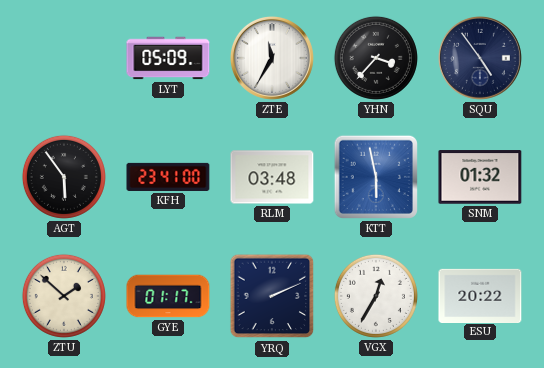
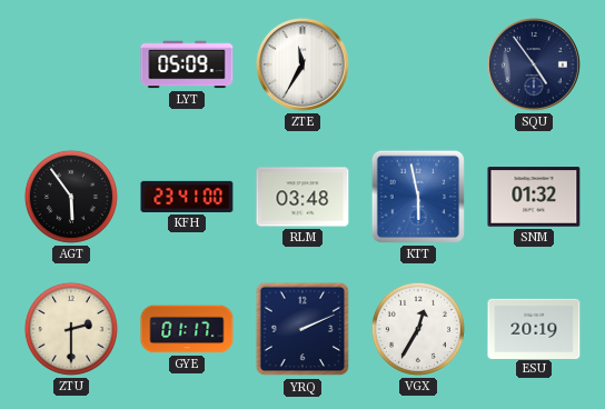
YHN: 3:37 -> none
ZTU: 1:52 -> 2:30
ESU: 20:22 -> 20:19
